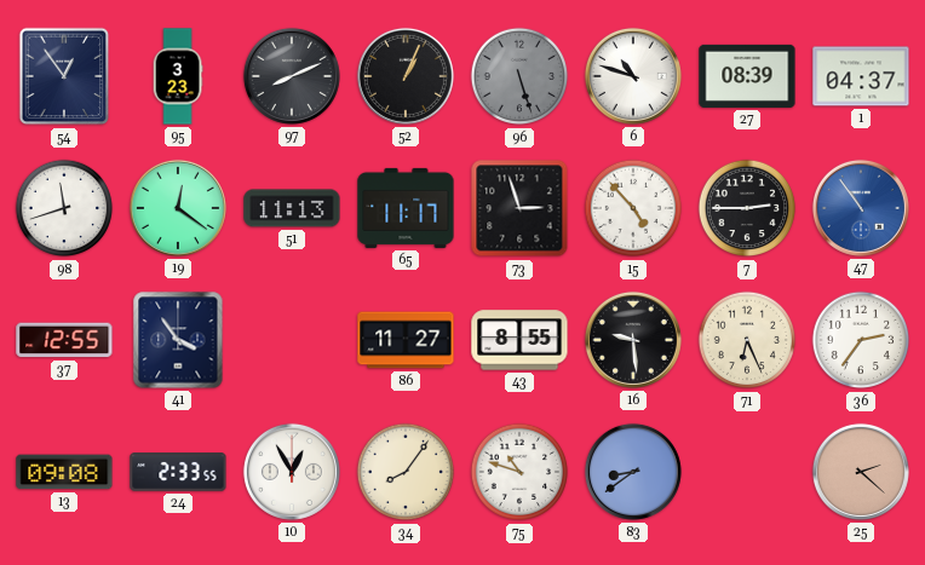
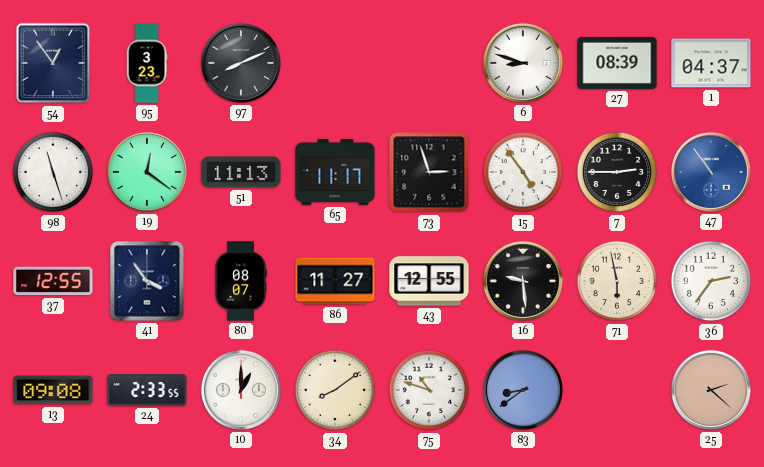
52: 1:04 -> none
96: 5:27 -> none
6: 10:48 -> 8:48
98: 11:42 -> 11:27
15: 4:53 -> 4:54
80: none -> 08:07
43: 8:55 -> 12:55
71: 6:26 -> 5:58
10: 12:55 -> 1:00
34: 8:06 -> 8:09
